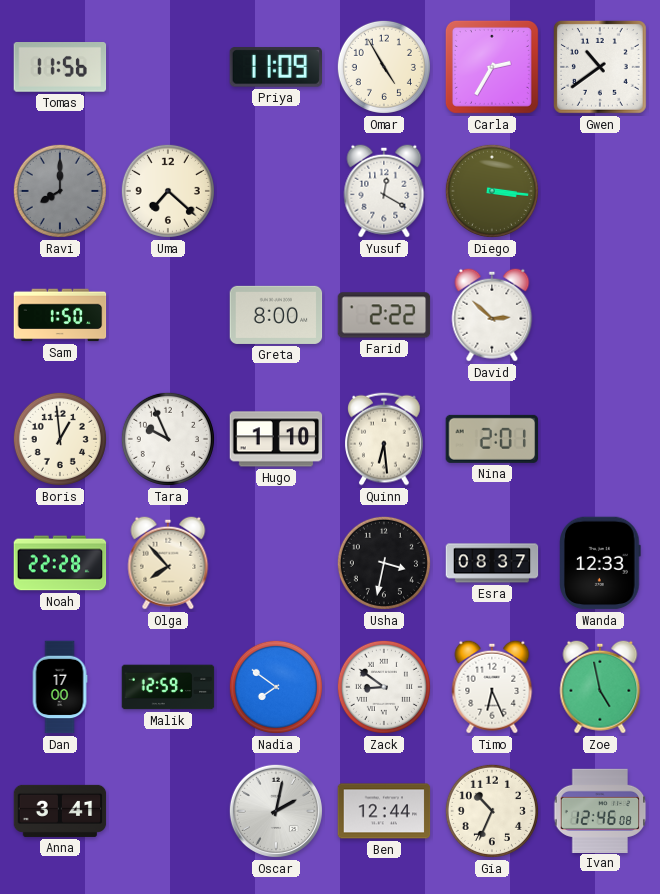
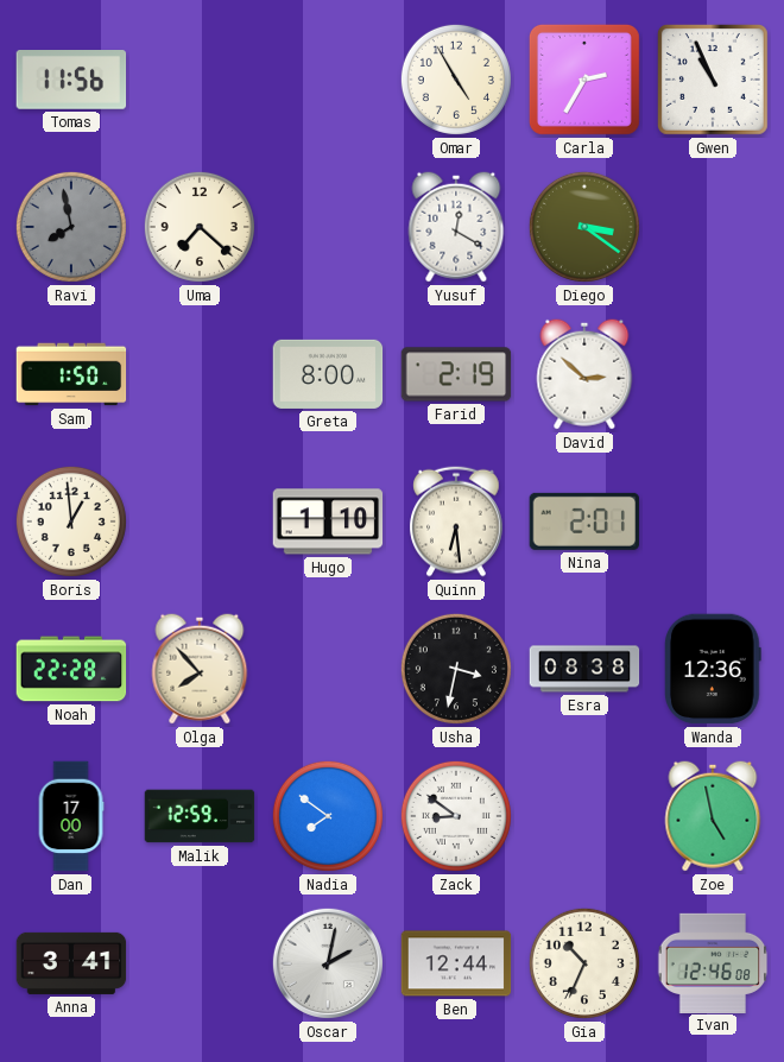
Priya: 11:09 -> none
Gwen: 10:39 -> 10:56
Ravi: 8:00 -> 7:58
Diego: 3:16 -> 3:21
Farid: 2:22 -> 2:19
Tara: 9:56 -> none
Esra: 08:37 -> 08:38
Wanda: 12:33 -> 12:36
Timo: 6:26 -> none
